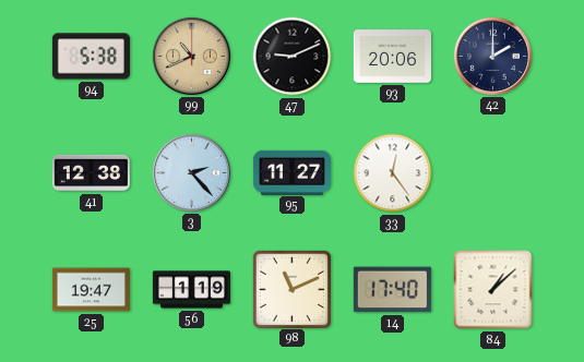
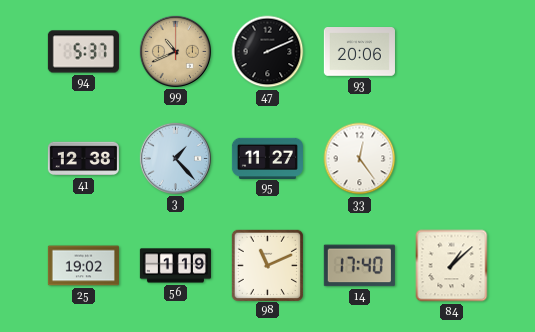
94: 5:38 -> 5:37
47: 9:11 -> 2:11
42: 2:00 -> none
3: 2:23 -> 1:23
25: 19:47 -> 19:02
